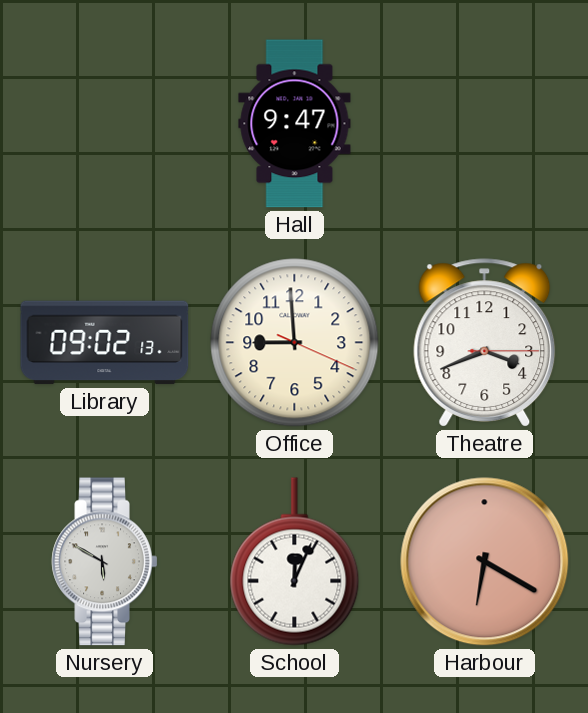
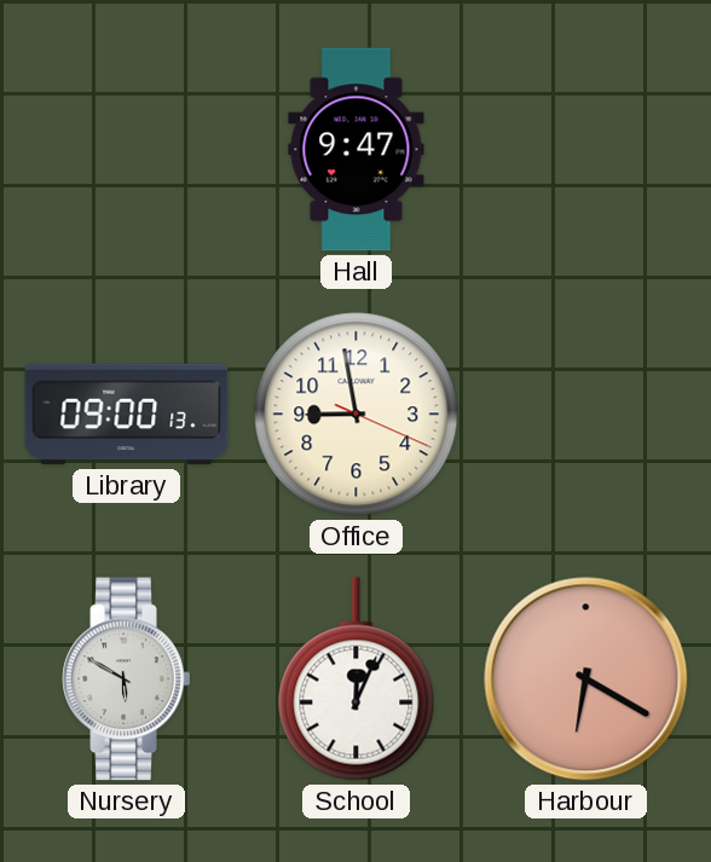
Library: 09:02 -> 09:00
Office: 8:59 -> 8:58
Theatre: 3:41 -> none
